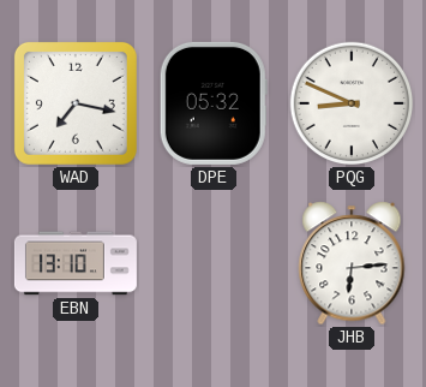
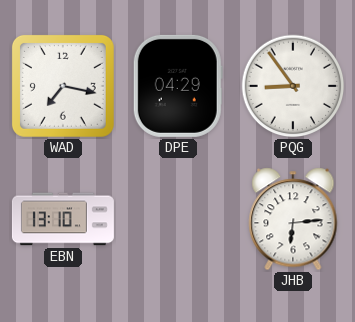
DPE: 05:32 -> 04:29
PQG: 8:49 -> 8:54
